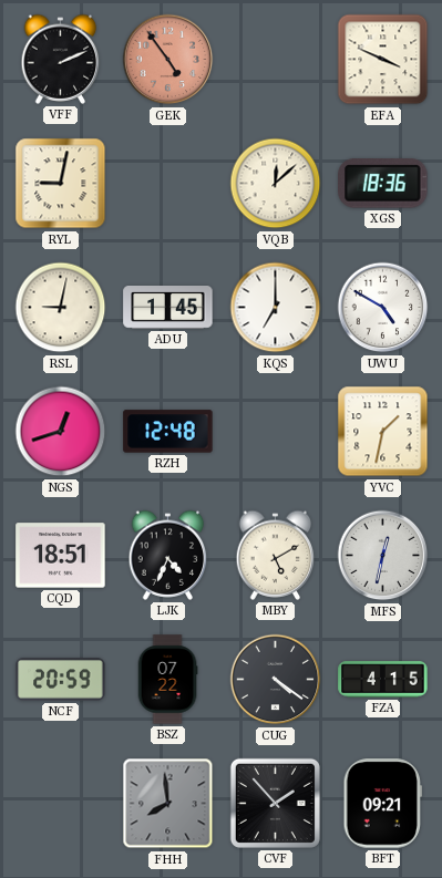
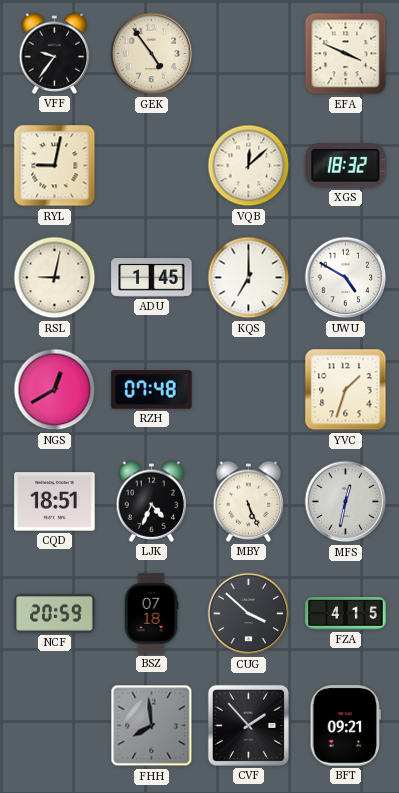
VFF: 2:11 -> 9:36
GEK dial: salmon -> cream
XGS: 18:36 -> 18:32
NGS: 12:42 -> 12:40
RZH: 12:48 -> 07:48
YVC: 1:32 -> 1:33
MBY: 5:10 -> 5:26
BSZ: 07:22 -> 07:18
CUG: 4:21 -> 3:52
